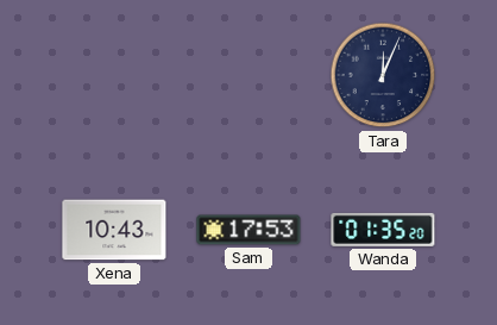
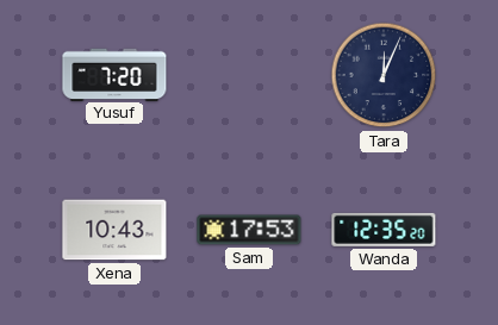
Yusuf: none -> 7:20
Wanda: 01:35 -> 12:35
